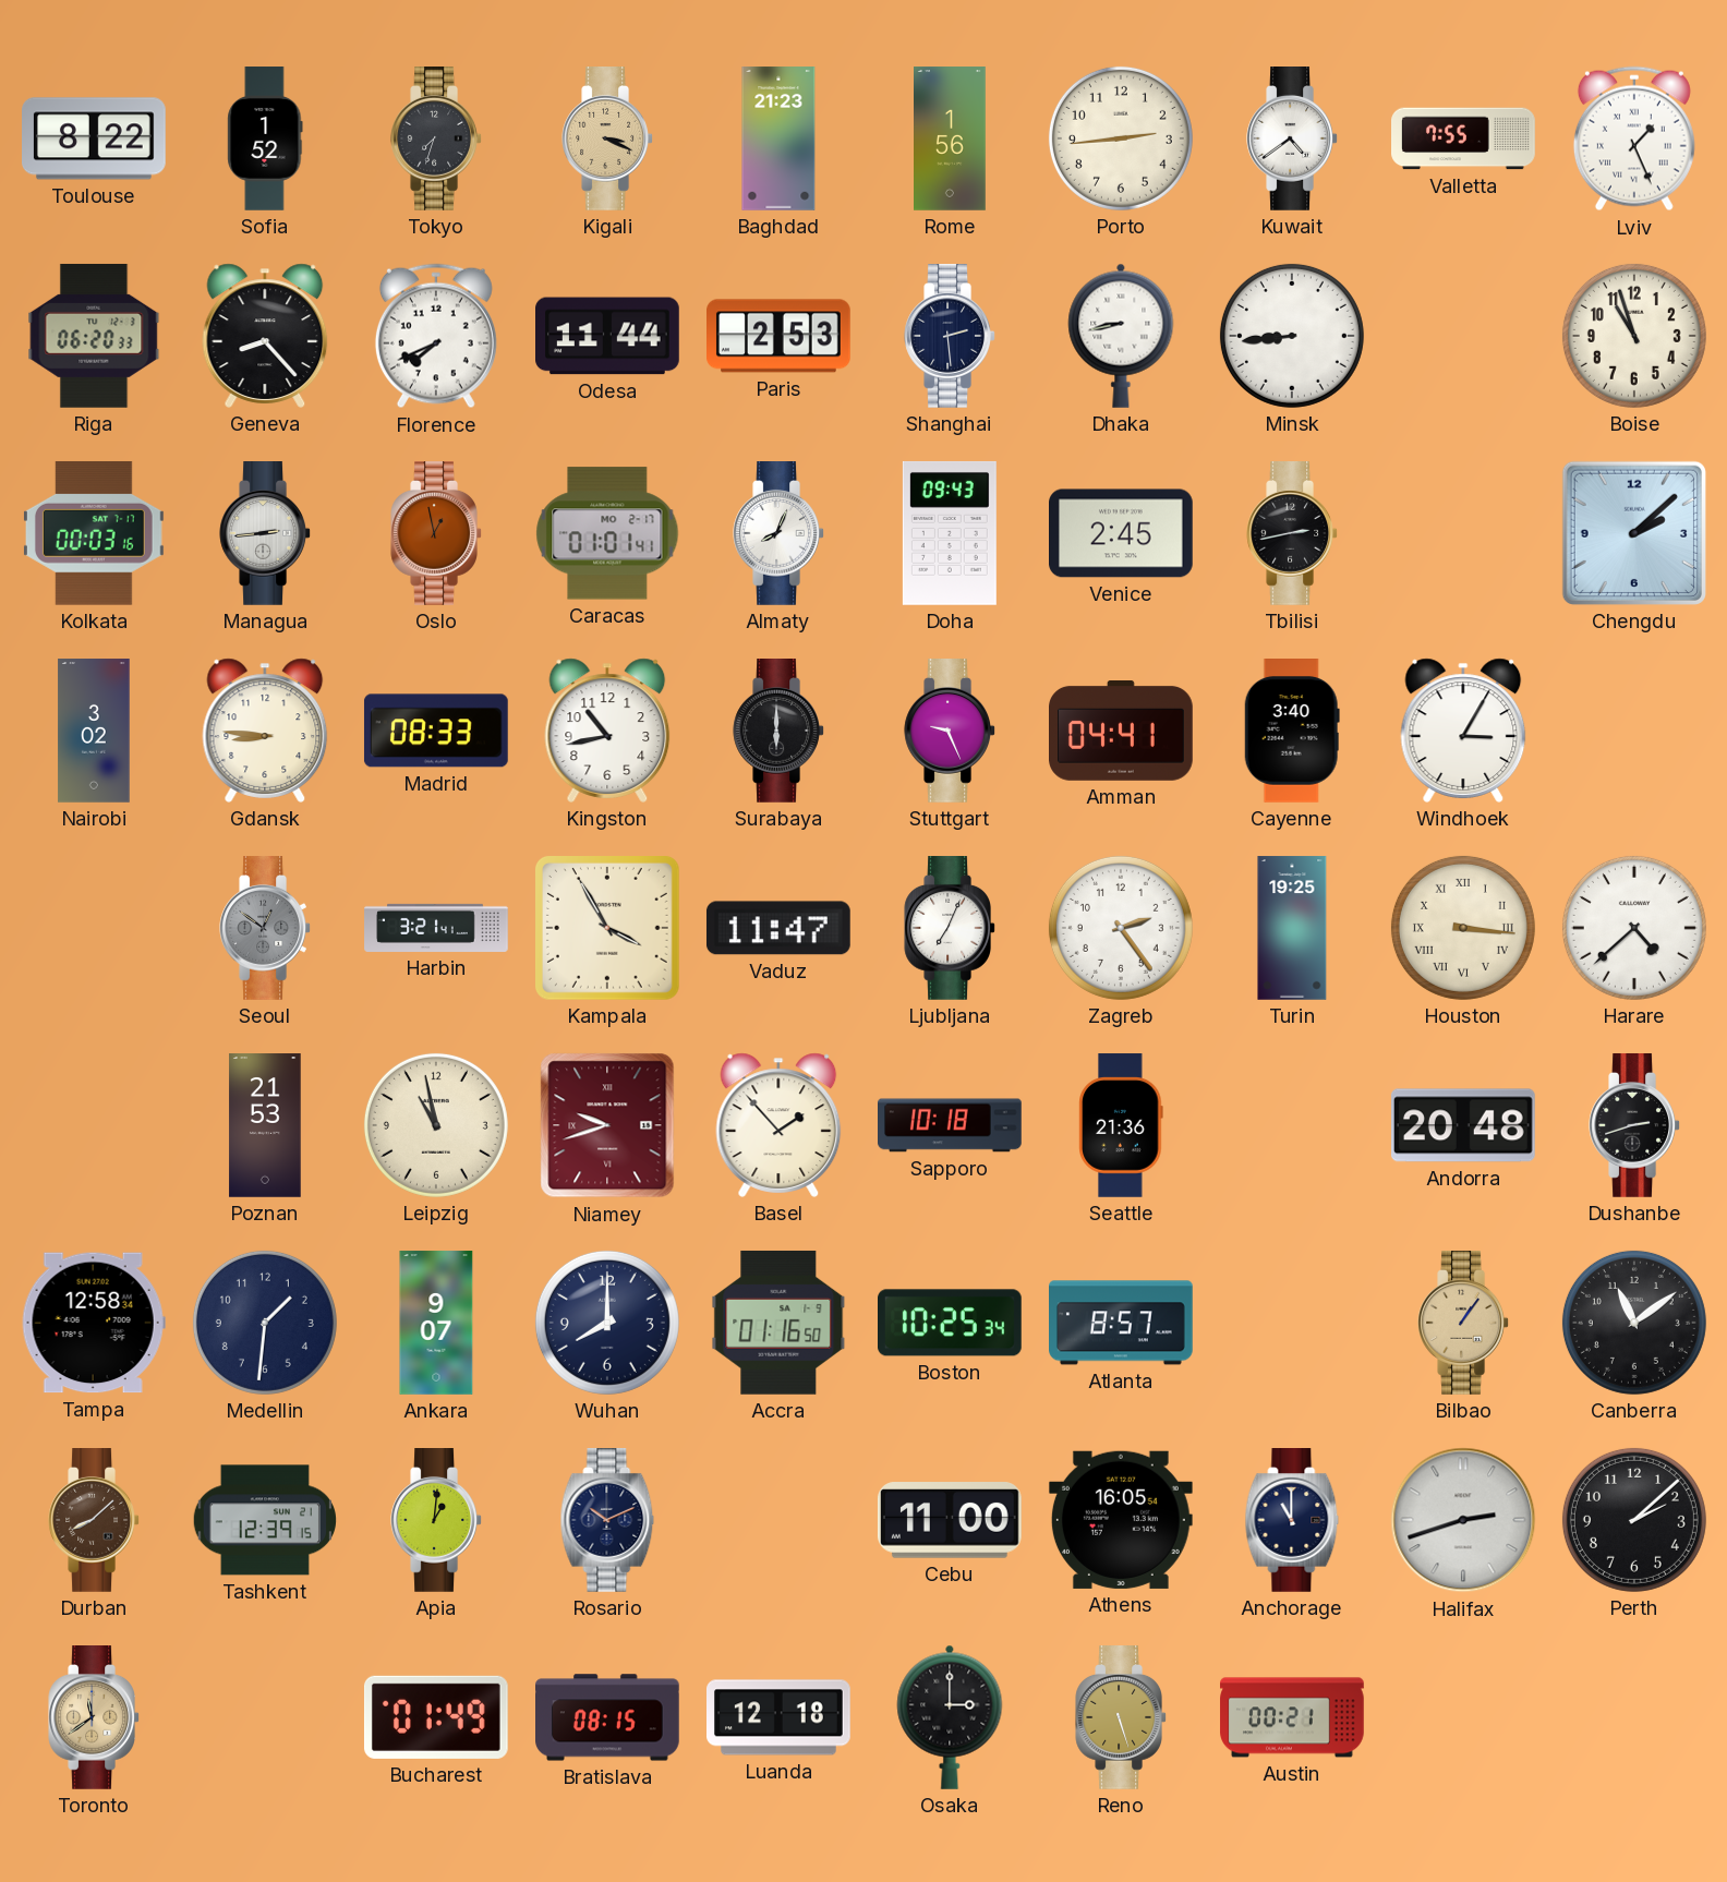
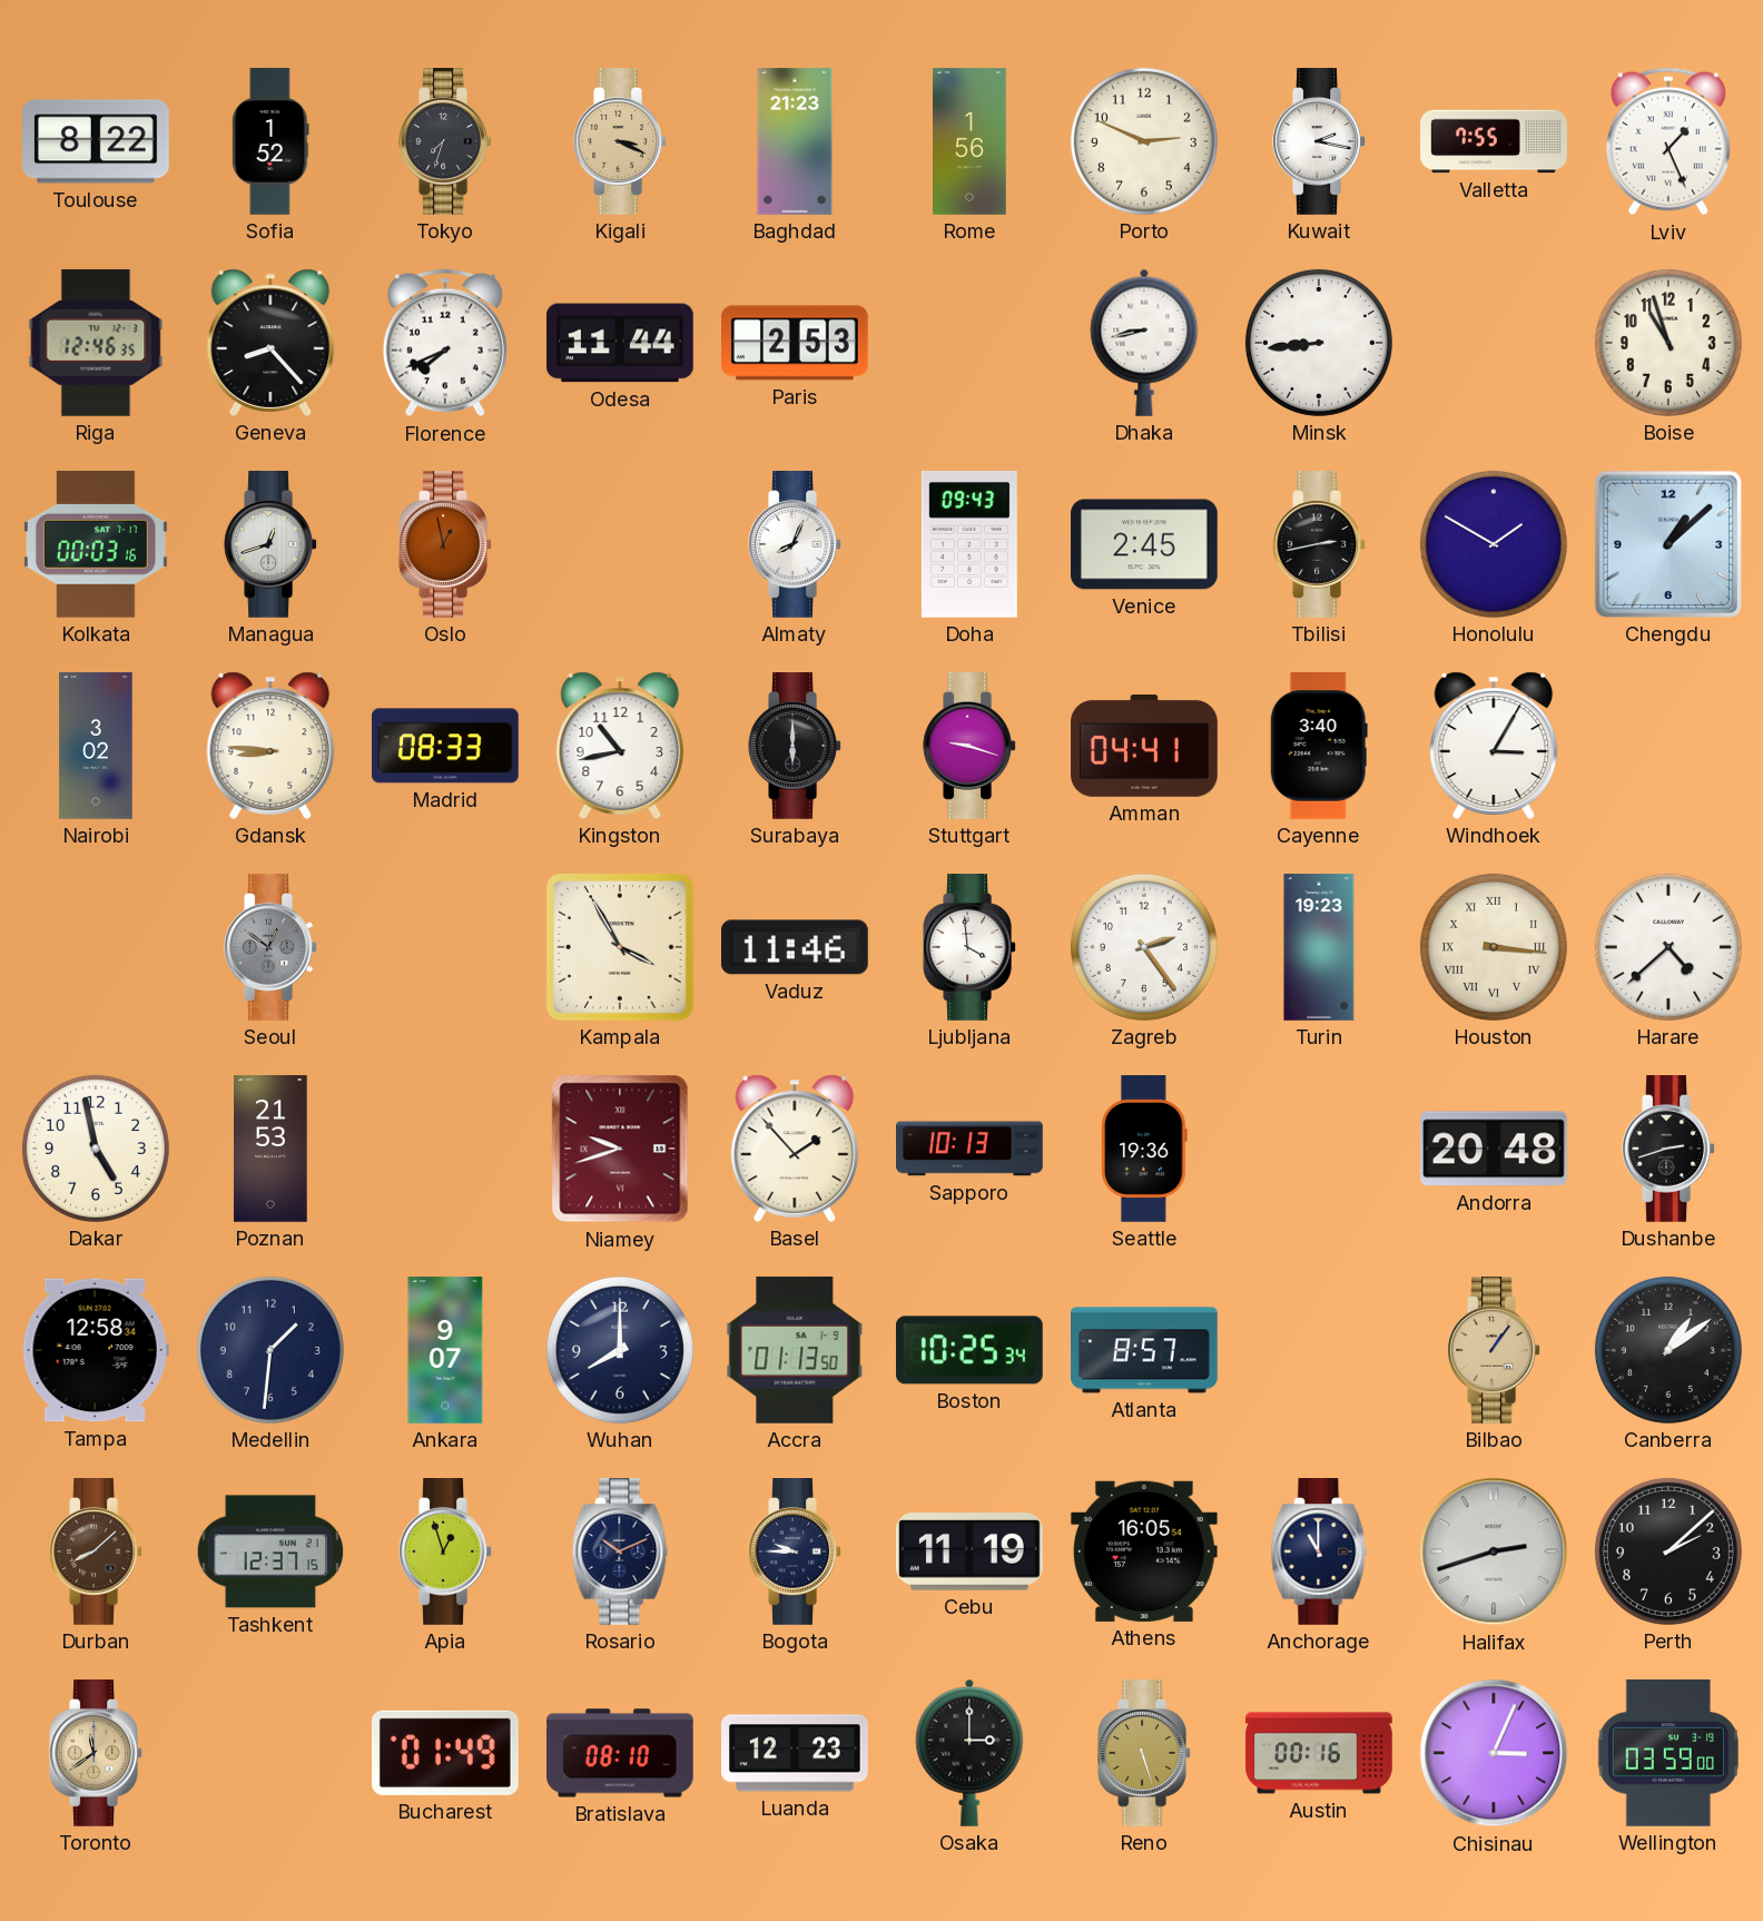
Porto: 2:44 -> 2:49
Kuwait: 4:39 -> 2:17
Riga: 06:20 -> 12:46
Shanghai: 2:29 -> none
Managua: 2:44 -> 12:42
Caracas: 01:01 -> none
Honolulu: none -> 1:50
Chengdu: 2:08 -> 1:08
Stuttgart: 9:26 -> 9:18
Harbin: 3:21 -> none
Vaduz: 11:47 -> 11:46
Ljubljana: 7:04 -> 3:59
Turin: 19:25 -> 19:23
Dakar: none -> 4:58
Leipzig: 10:58 -> none
Sapporo: 10:18 -> 10:13
Seattle: 21:36 -> 19:36
Accra: 01:16 -> 01:13
Canberra: 11:09 -> 1:09
Tashkent: 12:39 -> 12:37
Apia: 1:01 -> 12:57
Bogota: none -> 9:45
Cebu: 11:00 -> 11:19
Bratislava: 08:15 -> 08:10
Luanda: 12:18 -> 12:23
Austin: 00:21 -> 00:16
Chisinau: none -> 3:04
Wellington: none -> 03:59
